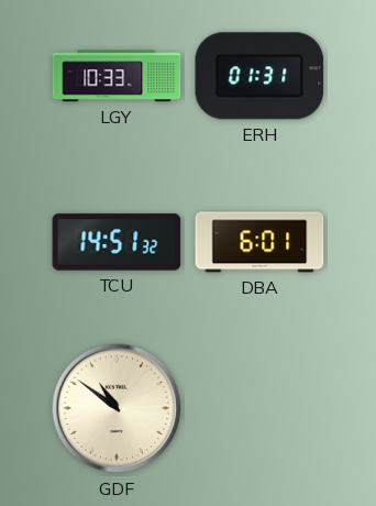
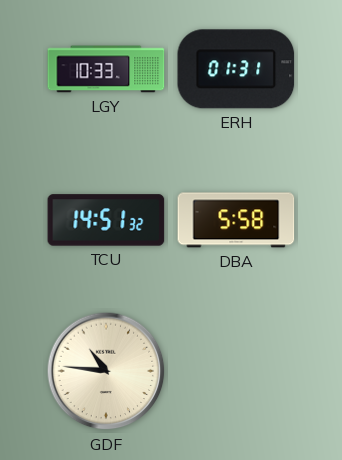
DBA: 6:01 -> 5:58
GDF: 10:51 -> 10:46
